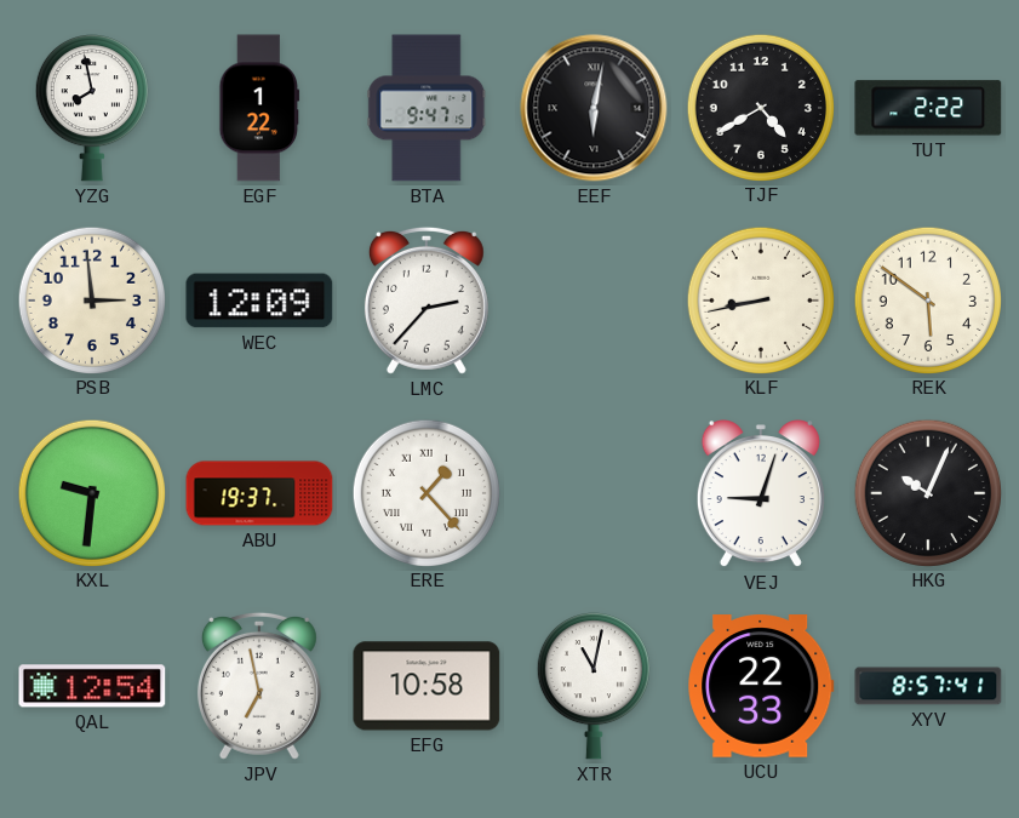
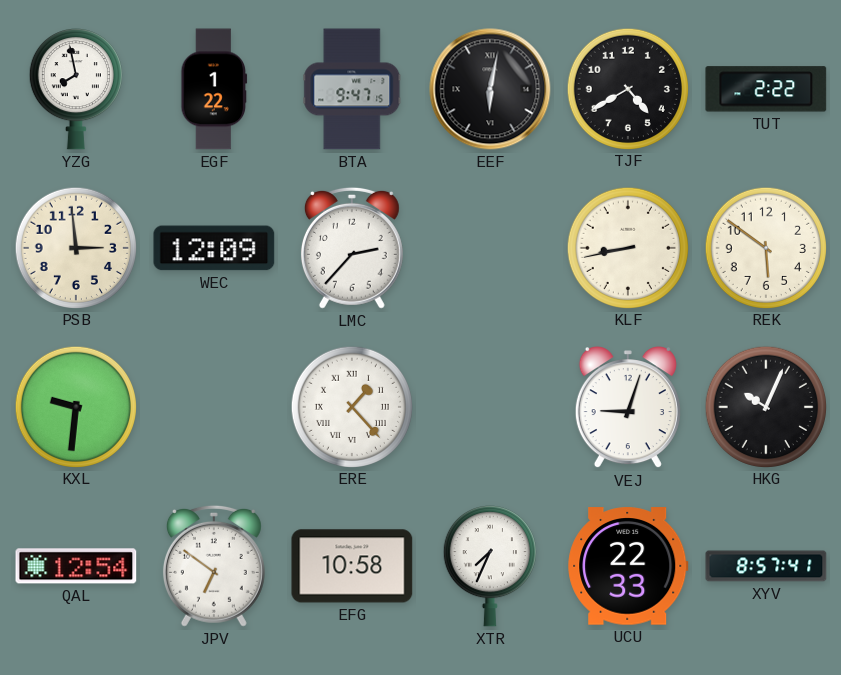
ABU: 19:37 -> none
JPV: 6:58 -> 6:51
XTR: 11:02 -> 7:34
